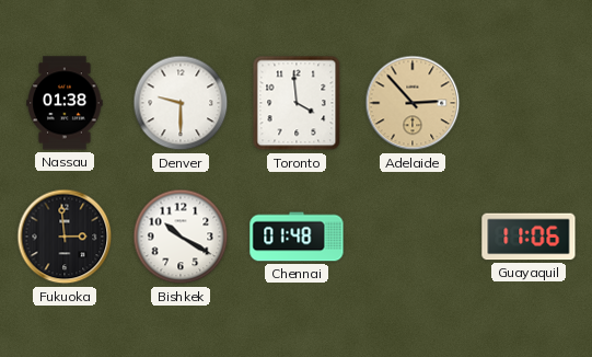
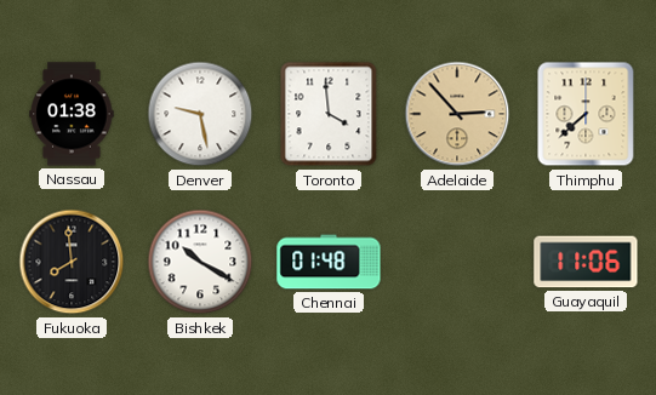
Denver: 9:30 -> 9:28
Thimphu: none -> 7:38
Fukuoka: 2:59 -> 7:59
